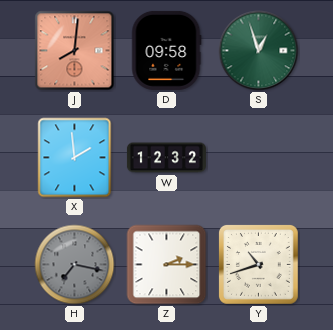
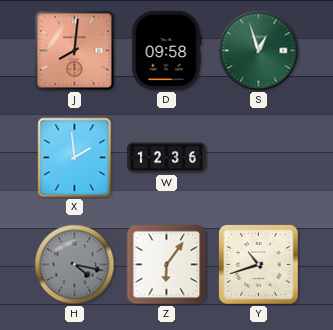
W: 12:32 -> 12:36
H: 7:17 -> 4:17
Z: 2:15 -> 6:06
